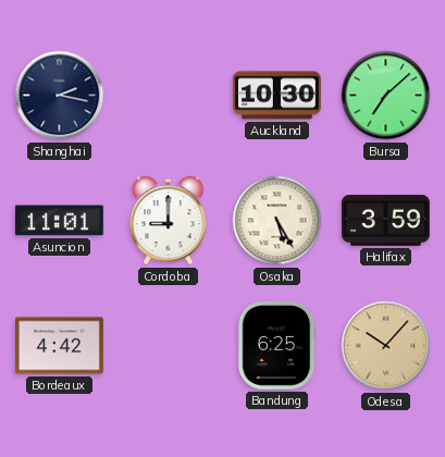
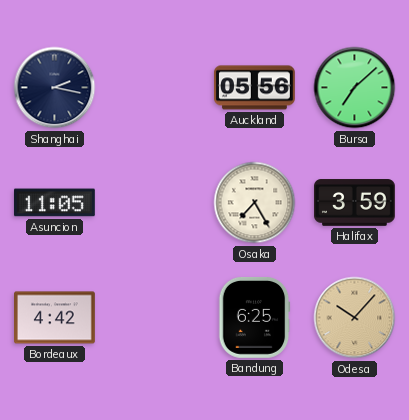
Auckland: 10:30 -> 05:56
Asuncion: 11:01 -> 11:05
Cordoba: 9:00 -> none
Osaka: 5:25 -> 7:25
